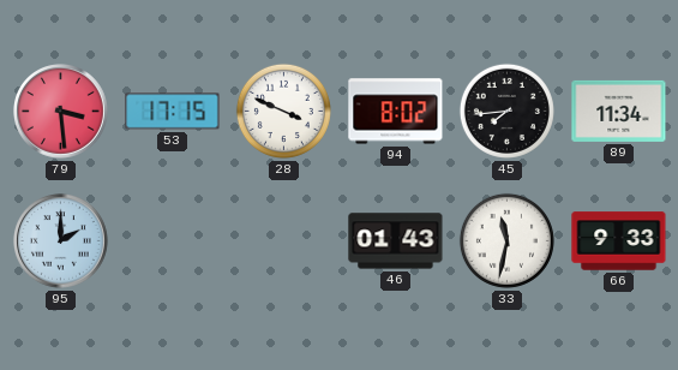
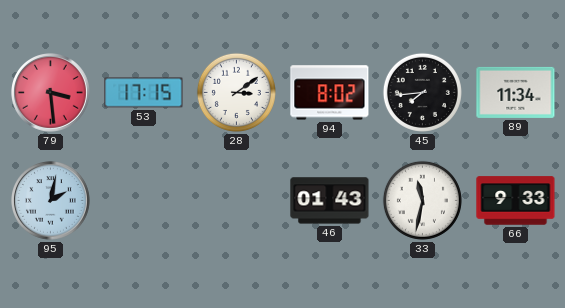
28: 3:49 -> 3:09
95: 2:00 -> 2:02
